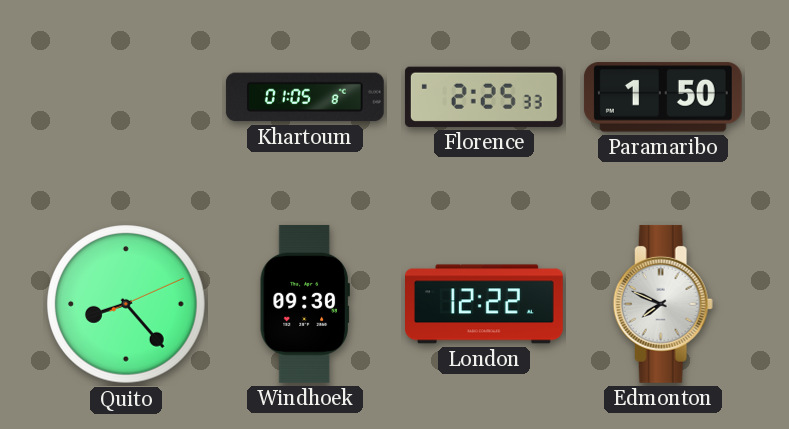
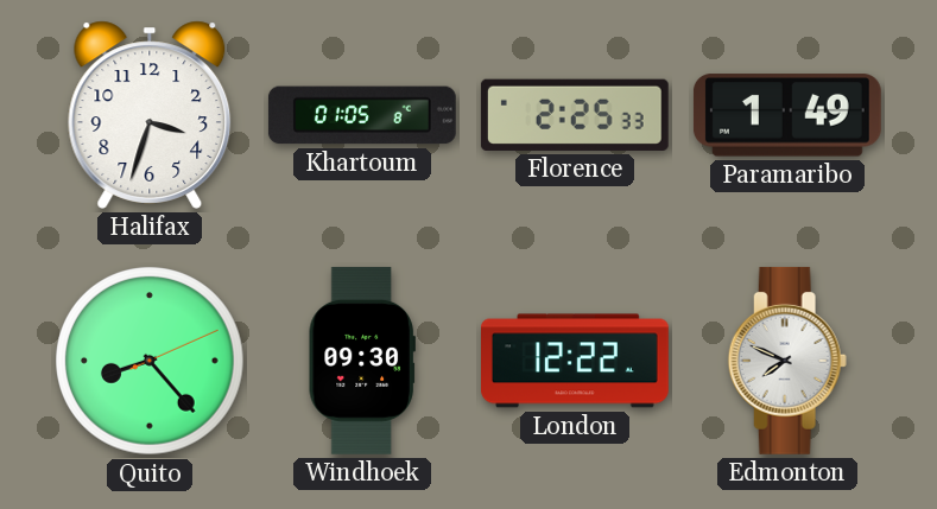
Halifax: none -> 3:33
Paramaribo: 1:50 -> 1:49
